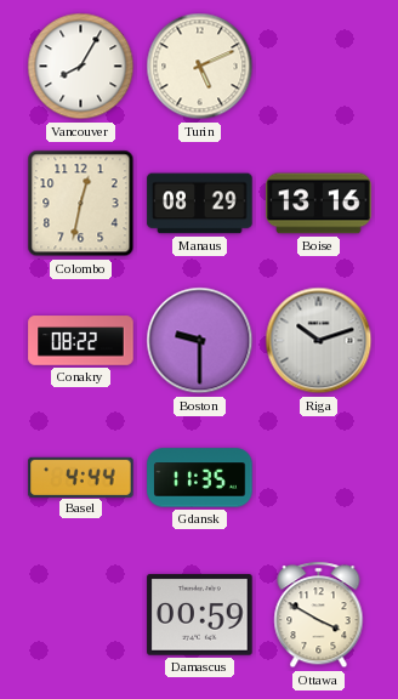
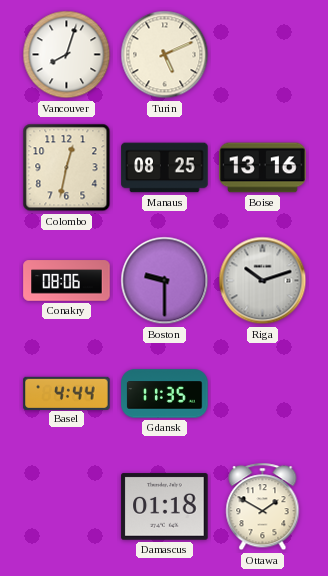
Vancouver: 8:05 -> 8:03
Manaus: 08:29 -> 08:25
Conakry: 08:22 -> 08:06
Damascus: 00:59 -> 01:18
Ottawa: 3:50 -> 1:50
